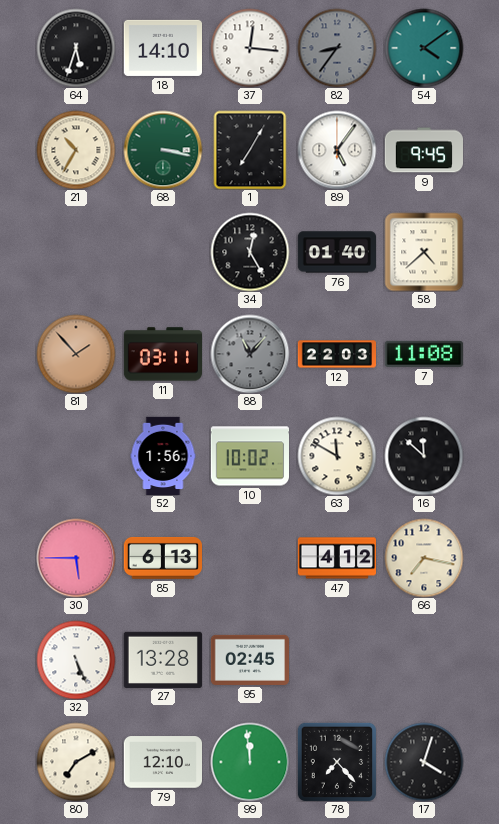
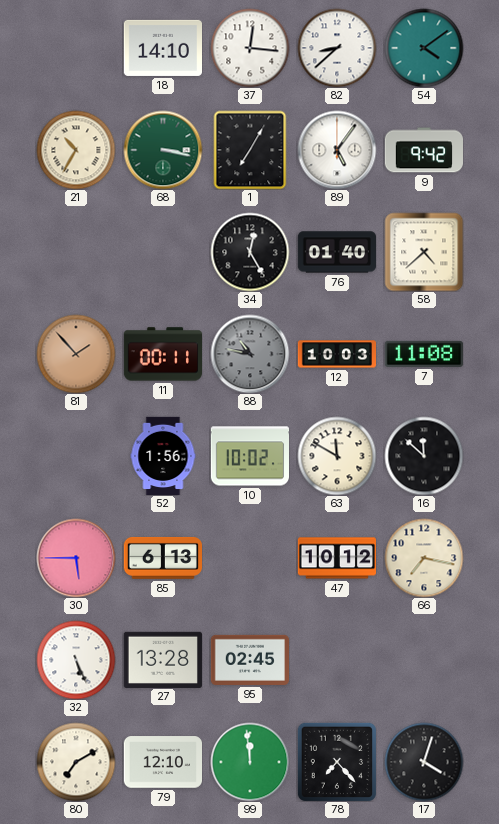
64: 5:33 -> none
82: 8:36 -> 8:38
82 dial: grey -> white
9: 9:45 -> 9:42
11: 03:11 -> 00:11
88: 11:07 -> 10:47
12: 22:03 -> 10:03
47: 4:12 -> 10:12
